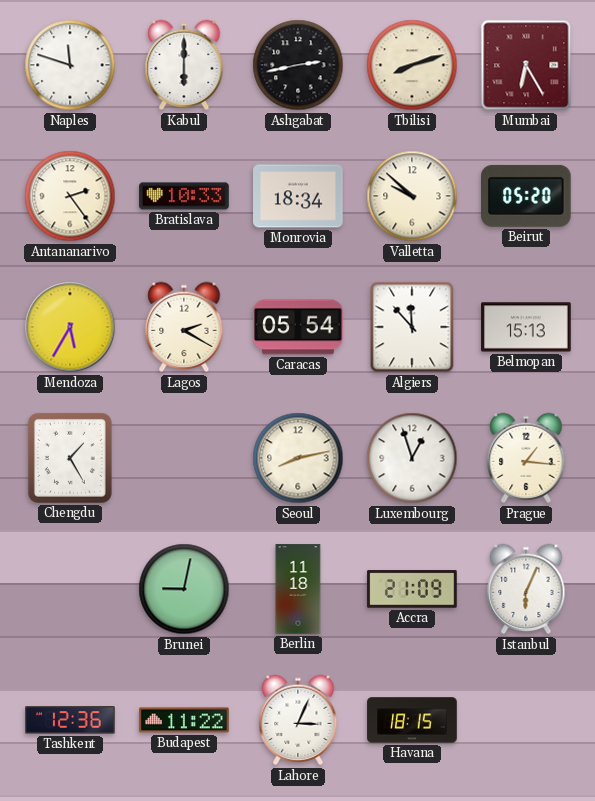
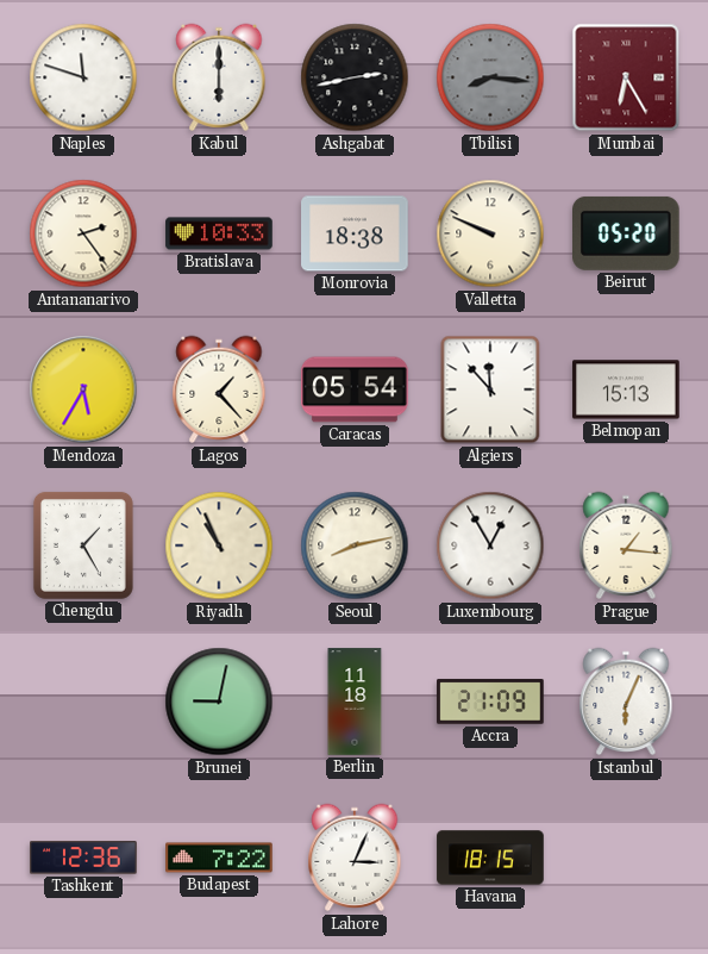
Tbilisi: 8:12 -> 8:16
Tbilisi dial: cream -> grey
Monrovia: 18:34 -> 18:38
Valletta: 9:52 -> 9:49
Lagos: 2:20 -> 1:23
Riyadh: none -> 10:56
Luxembourg: 12:57 -> 12:55
Budapest: 11:22 -> 7:22
